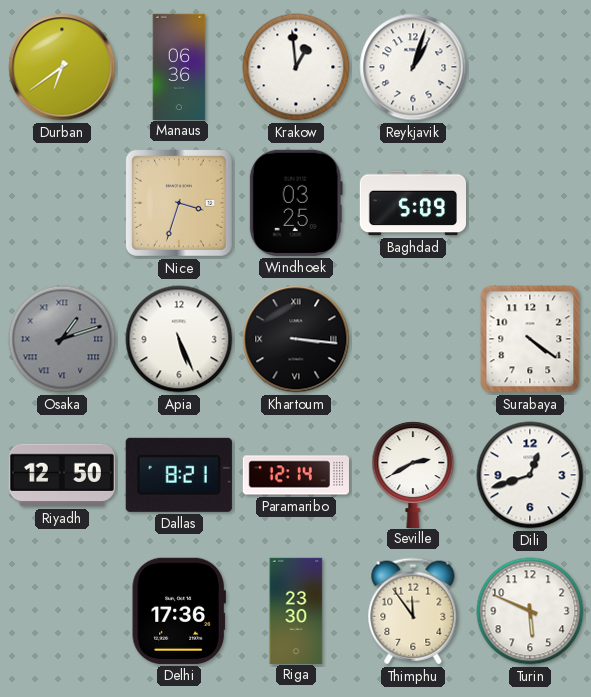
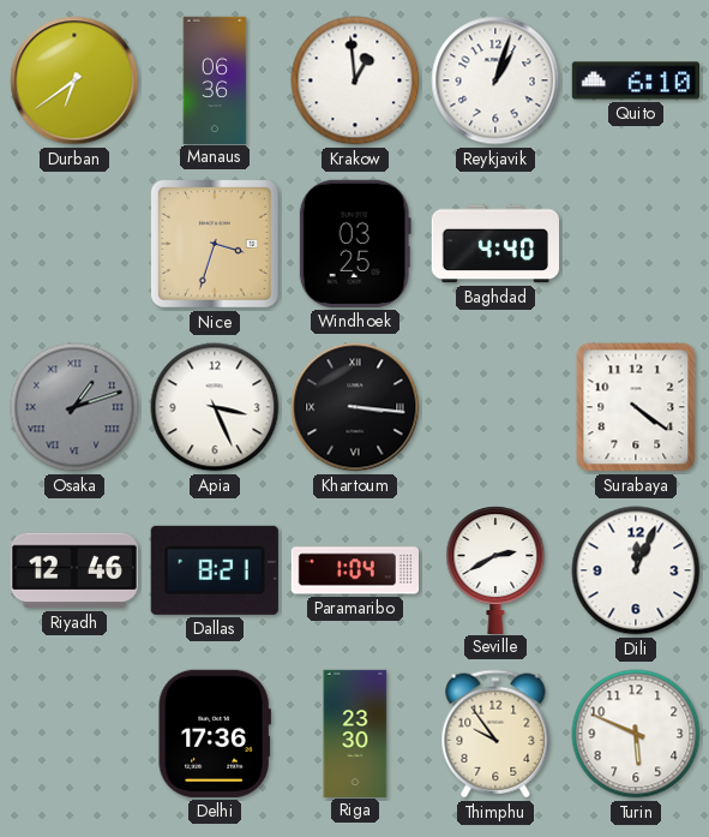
Quito: none -> 6:10
Baghdad: 5:09 -> 4:40
Apia: 5:26 -> 3:26
Riyadh: 12:50 -> 12:46
Paramaribo: 12:14 -> 1:04
Dili: 12:42 -> 12:04
Thimphu: 11:54 -> 9:54
